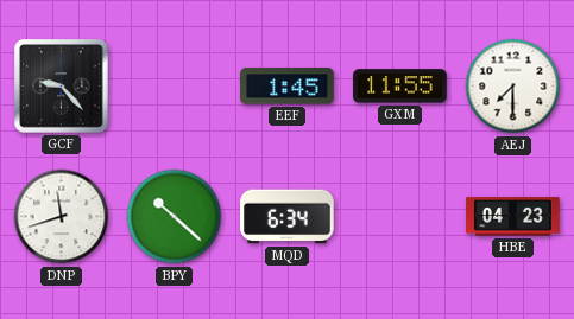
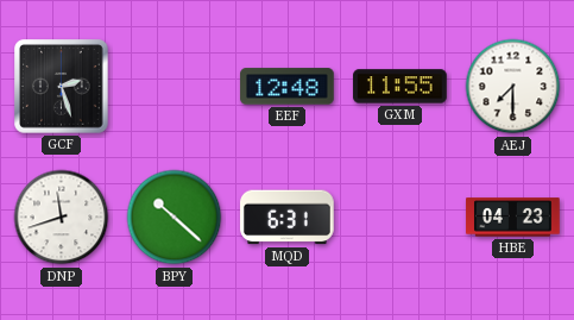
GCF: 9:23 -> 2:27
EEF: 1:45 -> 12:48
MQD: 6:34 -> 6:31
